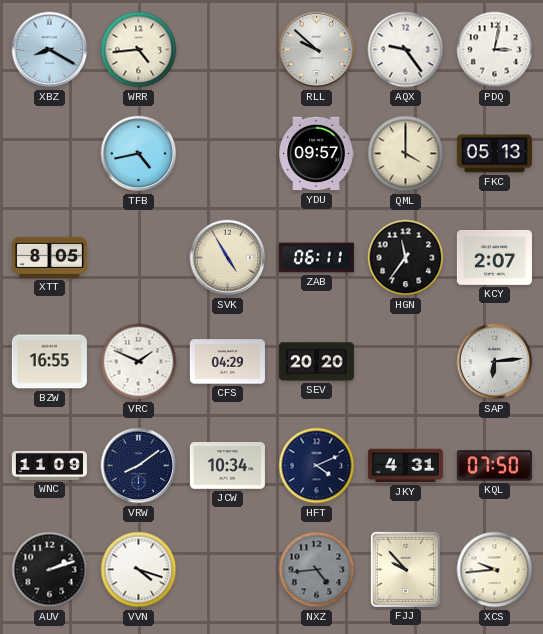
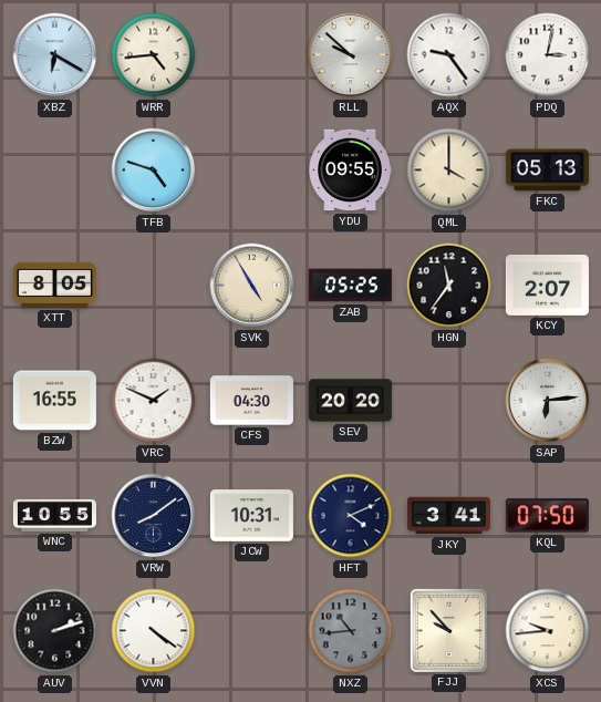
XBZ: 8:20 -> 6:20
TFB: 4:43 -> 4:48
YDU: 09:57 -> 09:55
ZAB: 06:11 -> 05:25
CFS: 04:29 -> 04:30
WNC: 11:09 -> 10:55
JCW: 10:34 -> 10:31
JKY: 4:31 -> 3:41
VVN: 4:18 -> 4:21
NXZ: 4:44 -> 10:44
